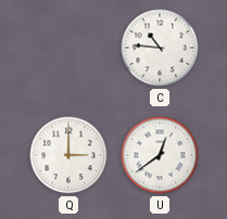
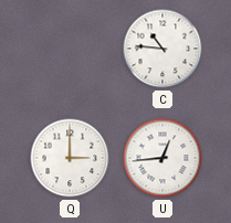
U: 12:39 -> 12:44
